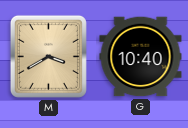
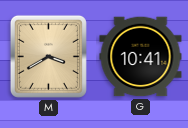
G: 10:40 -> 10:41
